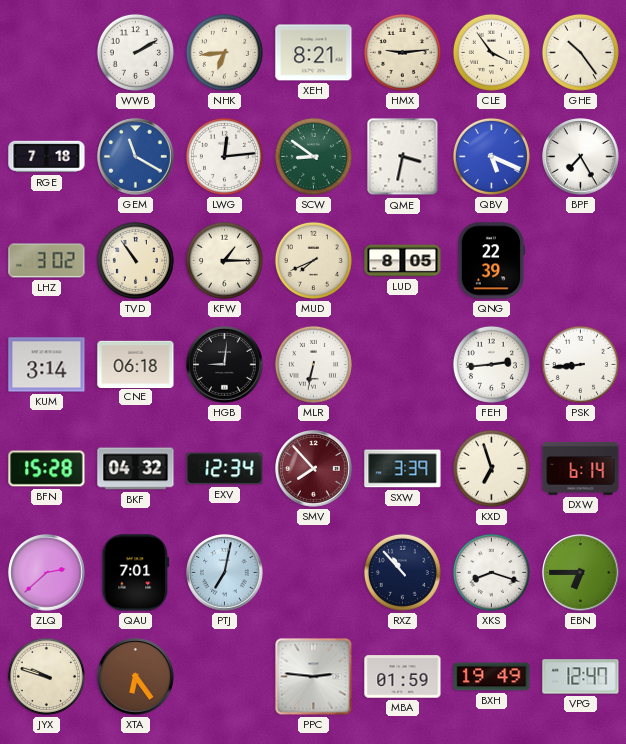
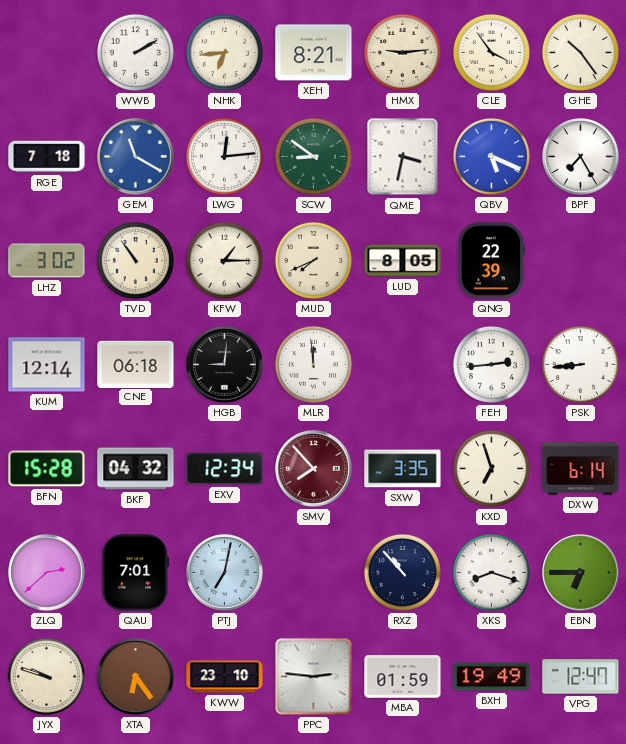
KUM: 3:14 -> 12:14
MLR: 6:32 -> 11:59
SXW: 3:39 -> 3:35
KWW: none -> 23:10
